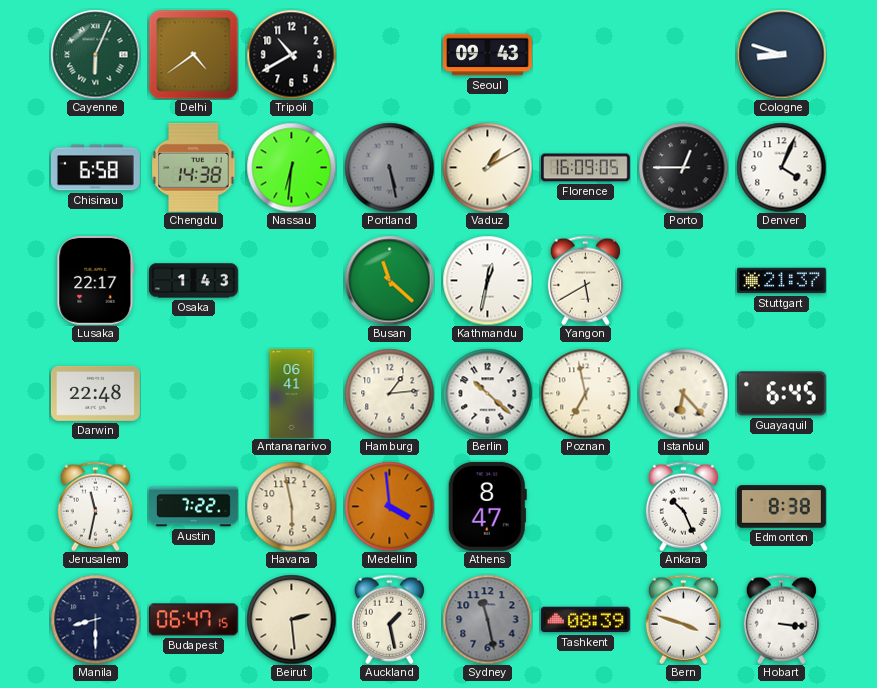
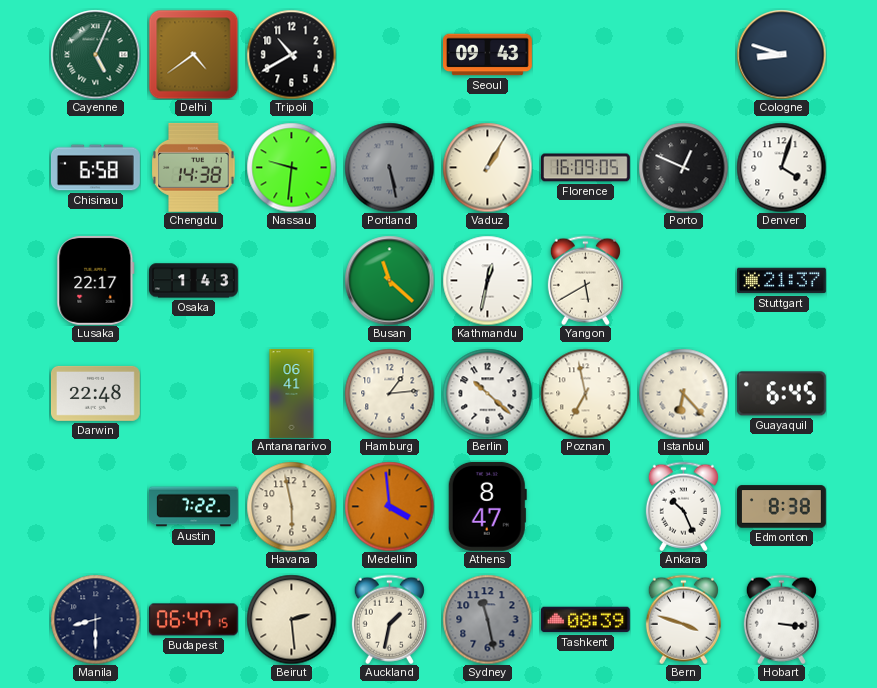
Cayenne: 6:04 -> 5:04
Nassau: 6:31 -> 9:31
Vaduz: 1:10 -> 1:05
Porto: 12:45 -> 12:49
Denver: 4:04 -> 4:03
Jerusalem: 11:32 -> none
Auckland: 1:28 -> 1:32
